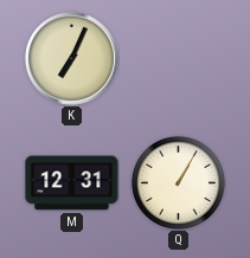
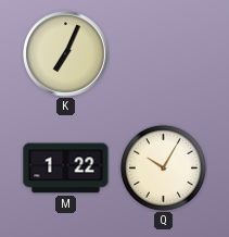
M: 12:31 -> 1:22
Q: 1:05 -> 10:05
